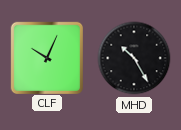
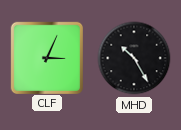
CLF: 10:04 -> 3:04
